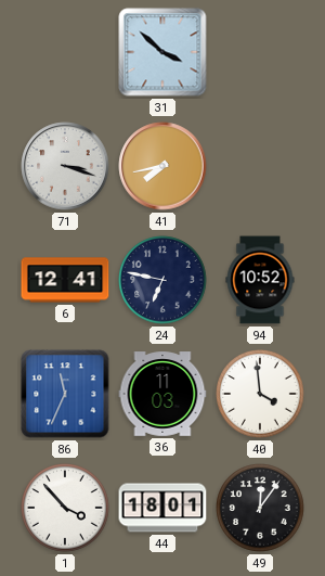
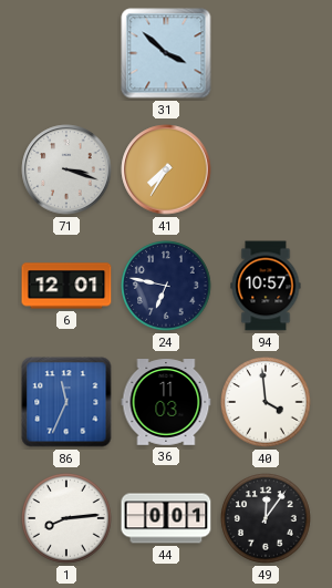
41: 7:43 -> 7:35
6: 12:41 -> 12:01
94: 10:52 -> 10:57
1: 3:53 -> 8:14
44: 18:01 -> 0:01
